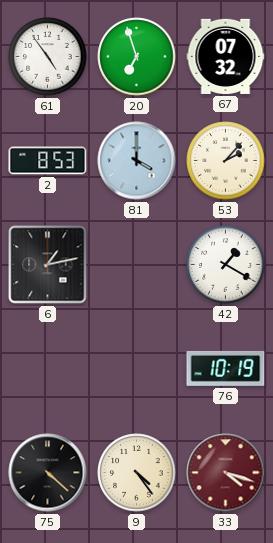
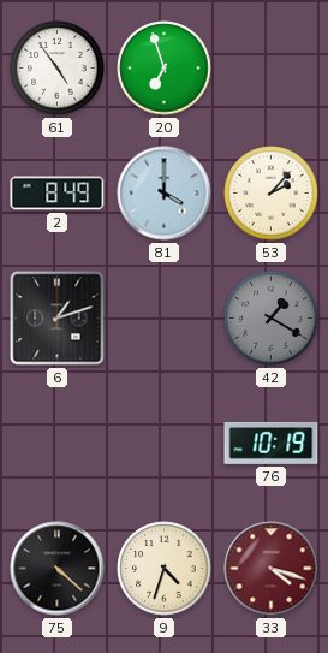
67: 07:32 -> none
2: 8:53 -> 8:49
6: 1:13 -> 1:12
42 dial: white -> grey
9: 4:24 -> 4:33
